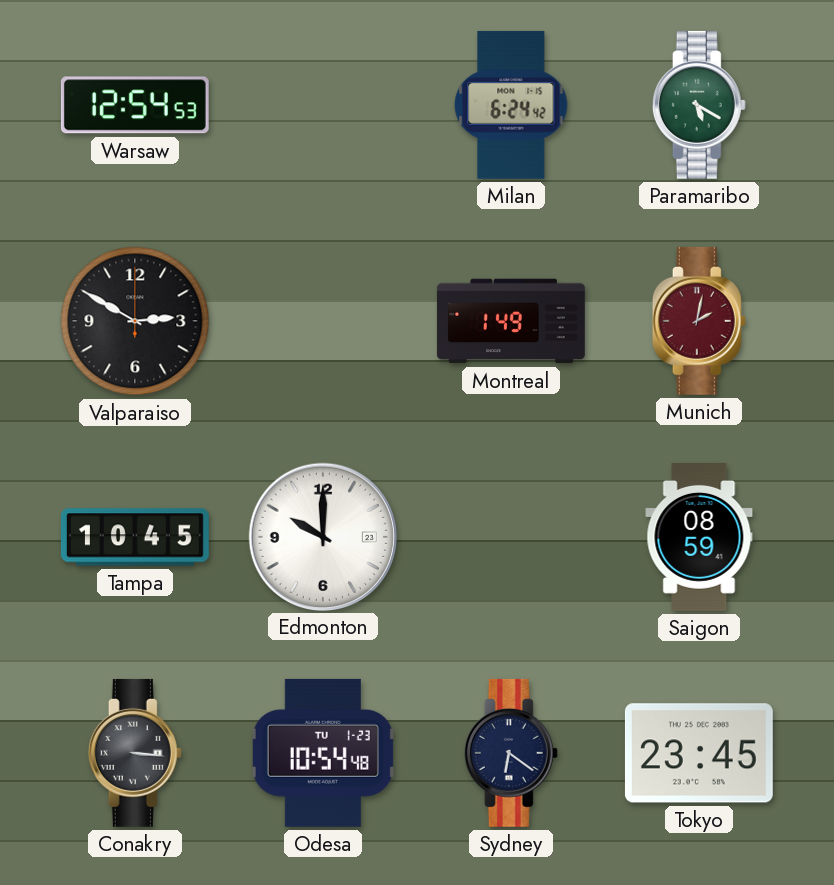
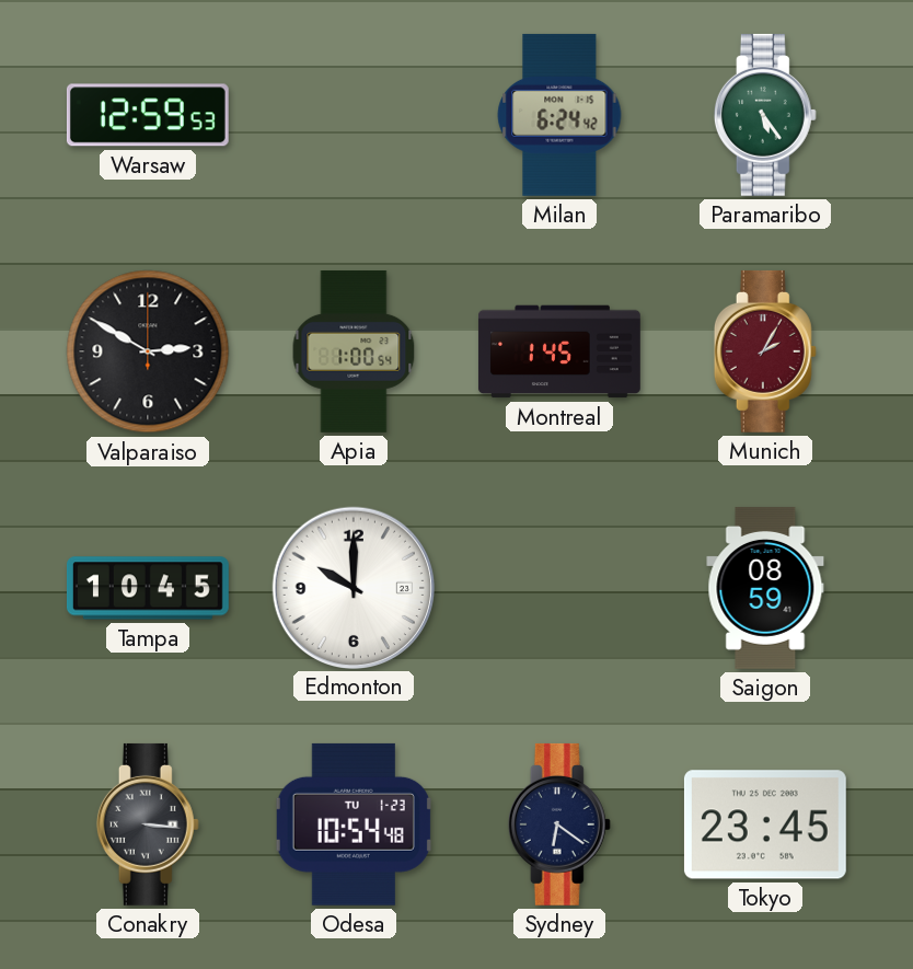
Warsaw: 12:54 -> 12:59
Paramaribo: 5:20 -> 5:24
Apia: none -> 1:00
Montreal: 1:49 -> 1:45
Munich: 2:02 -> 2:05
